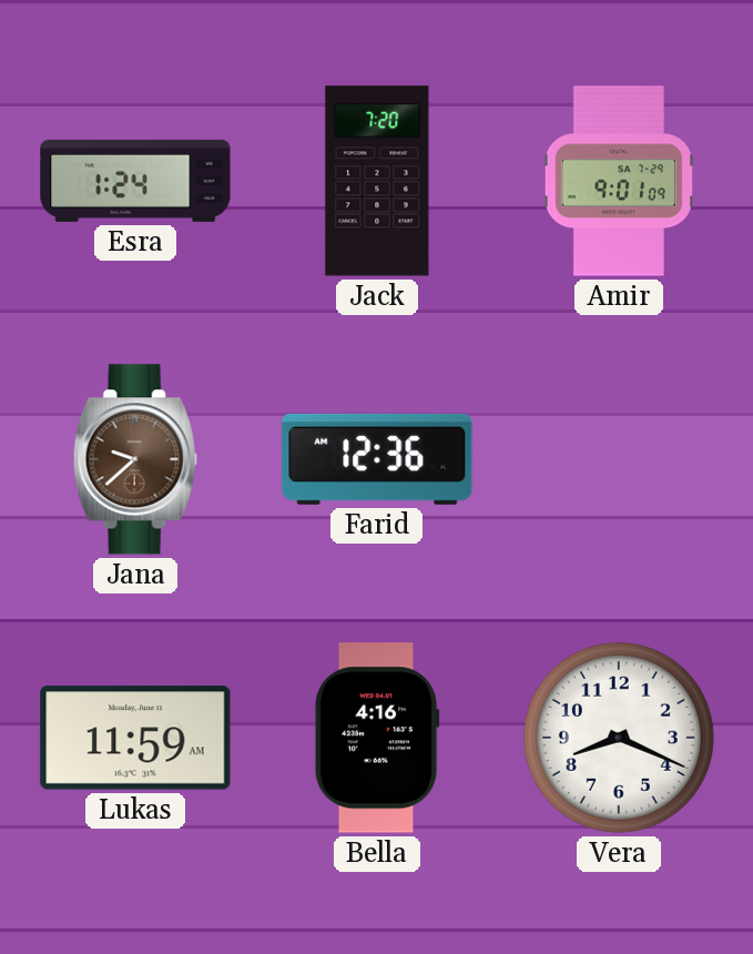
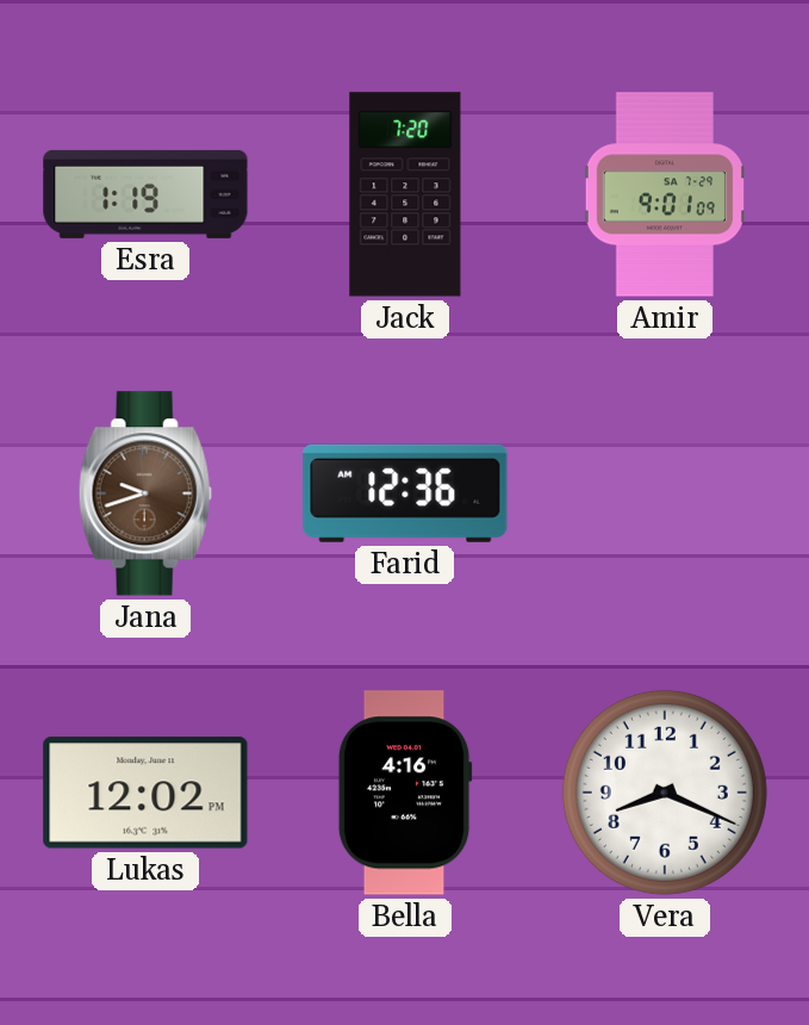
Esra: 1:24 -> 1:19
Jana: 9:38 -> 9:42
Lukas: 11:59 -> 12:02
